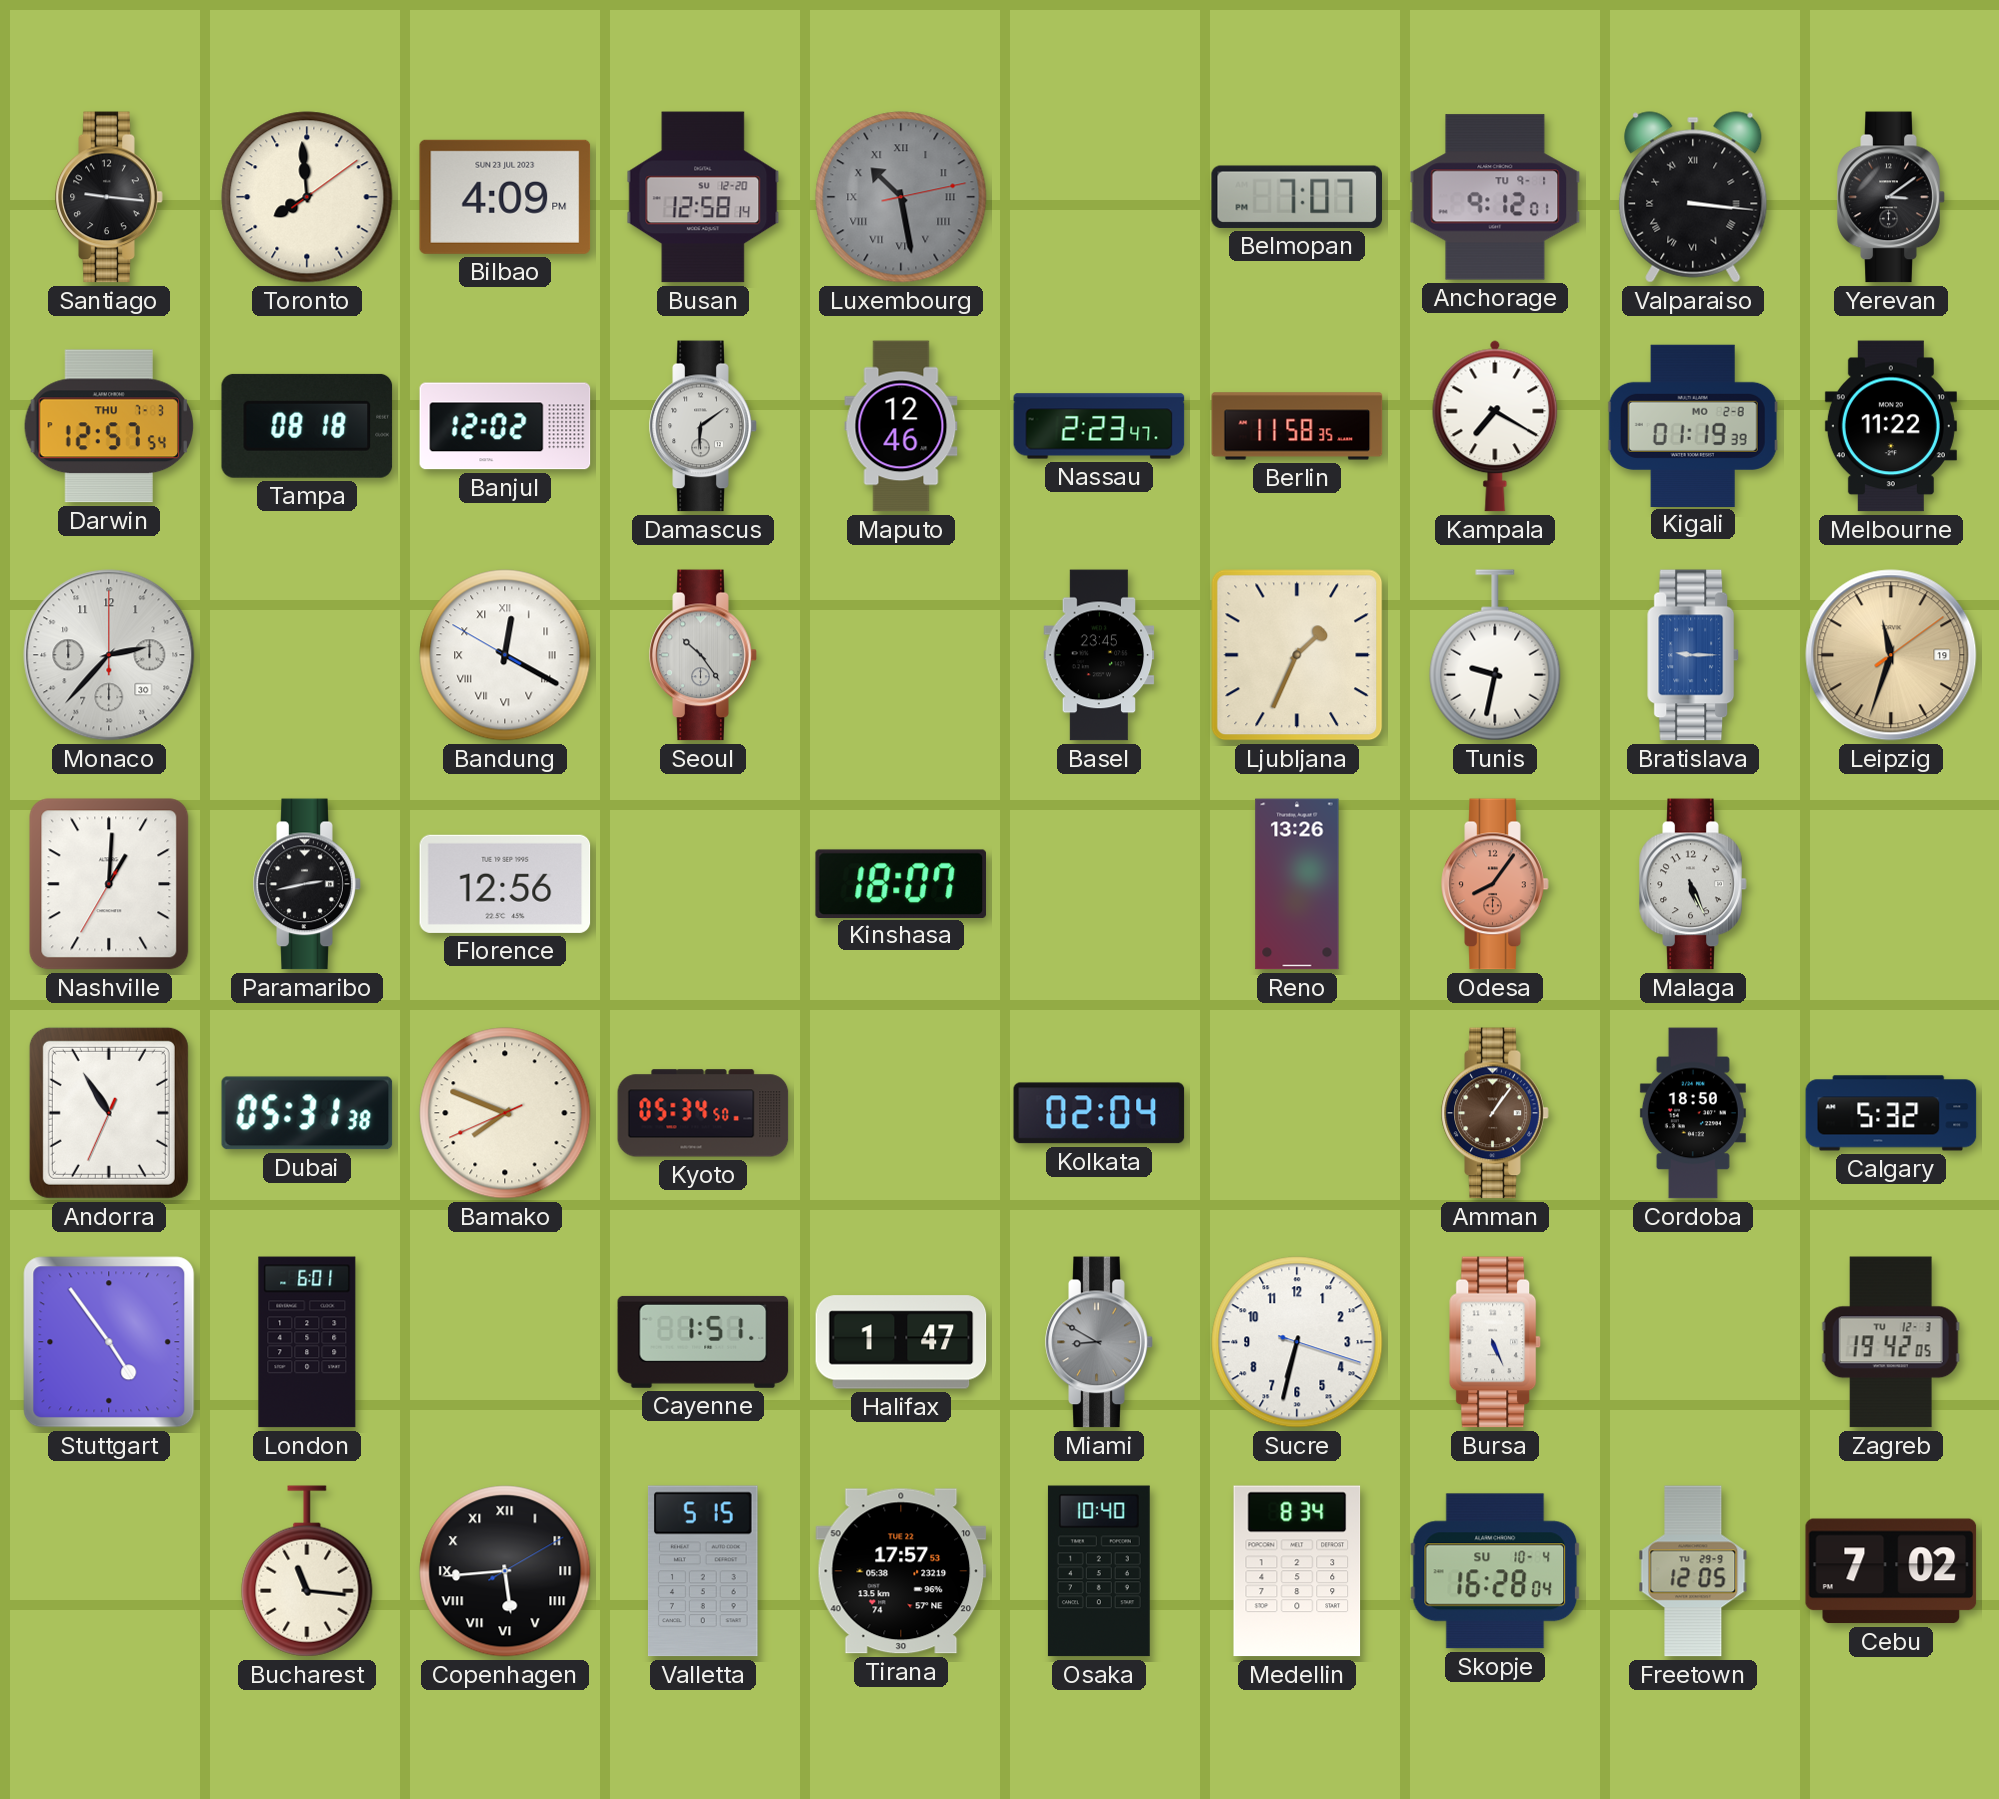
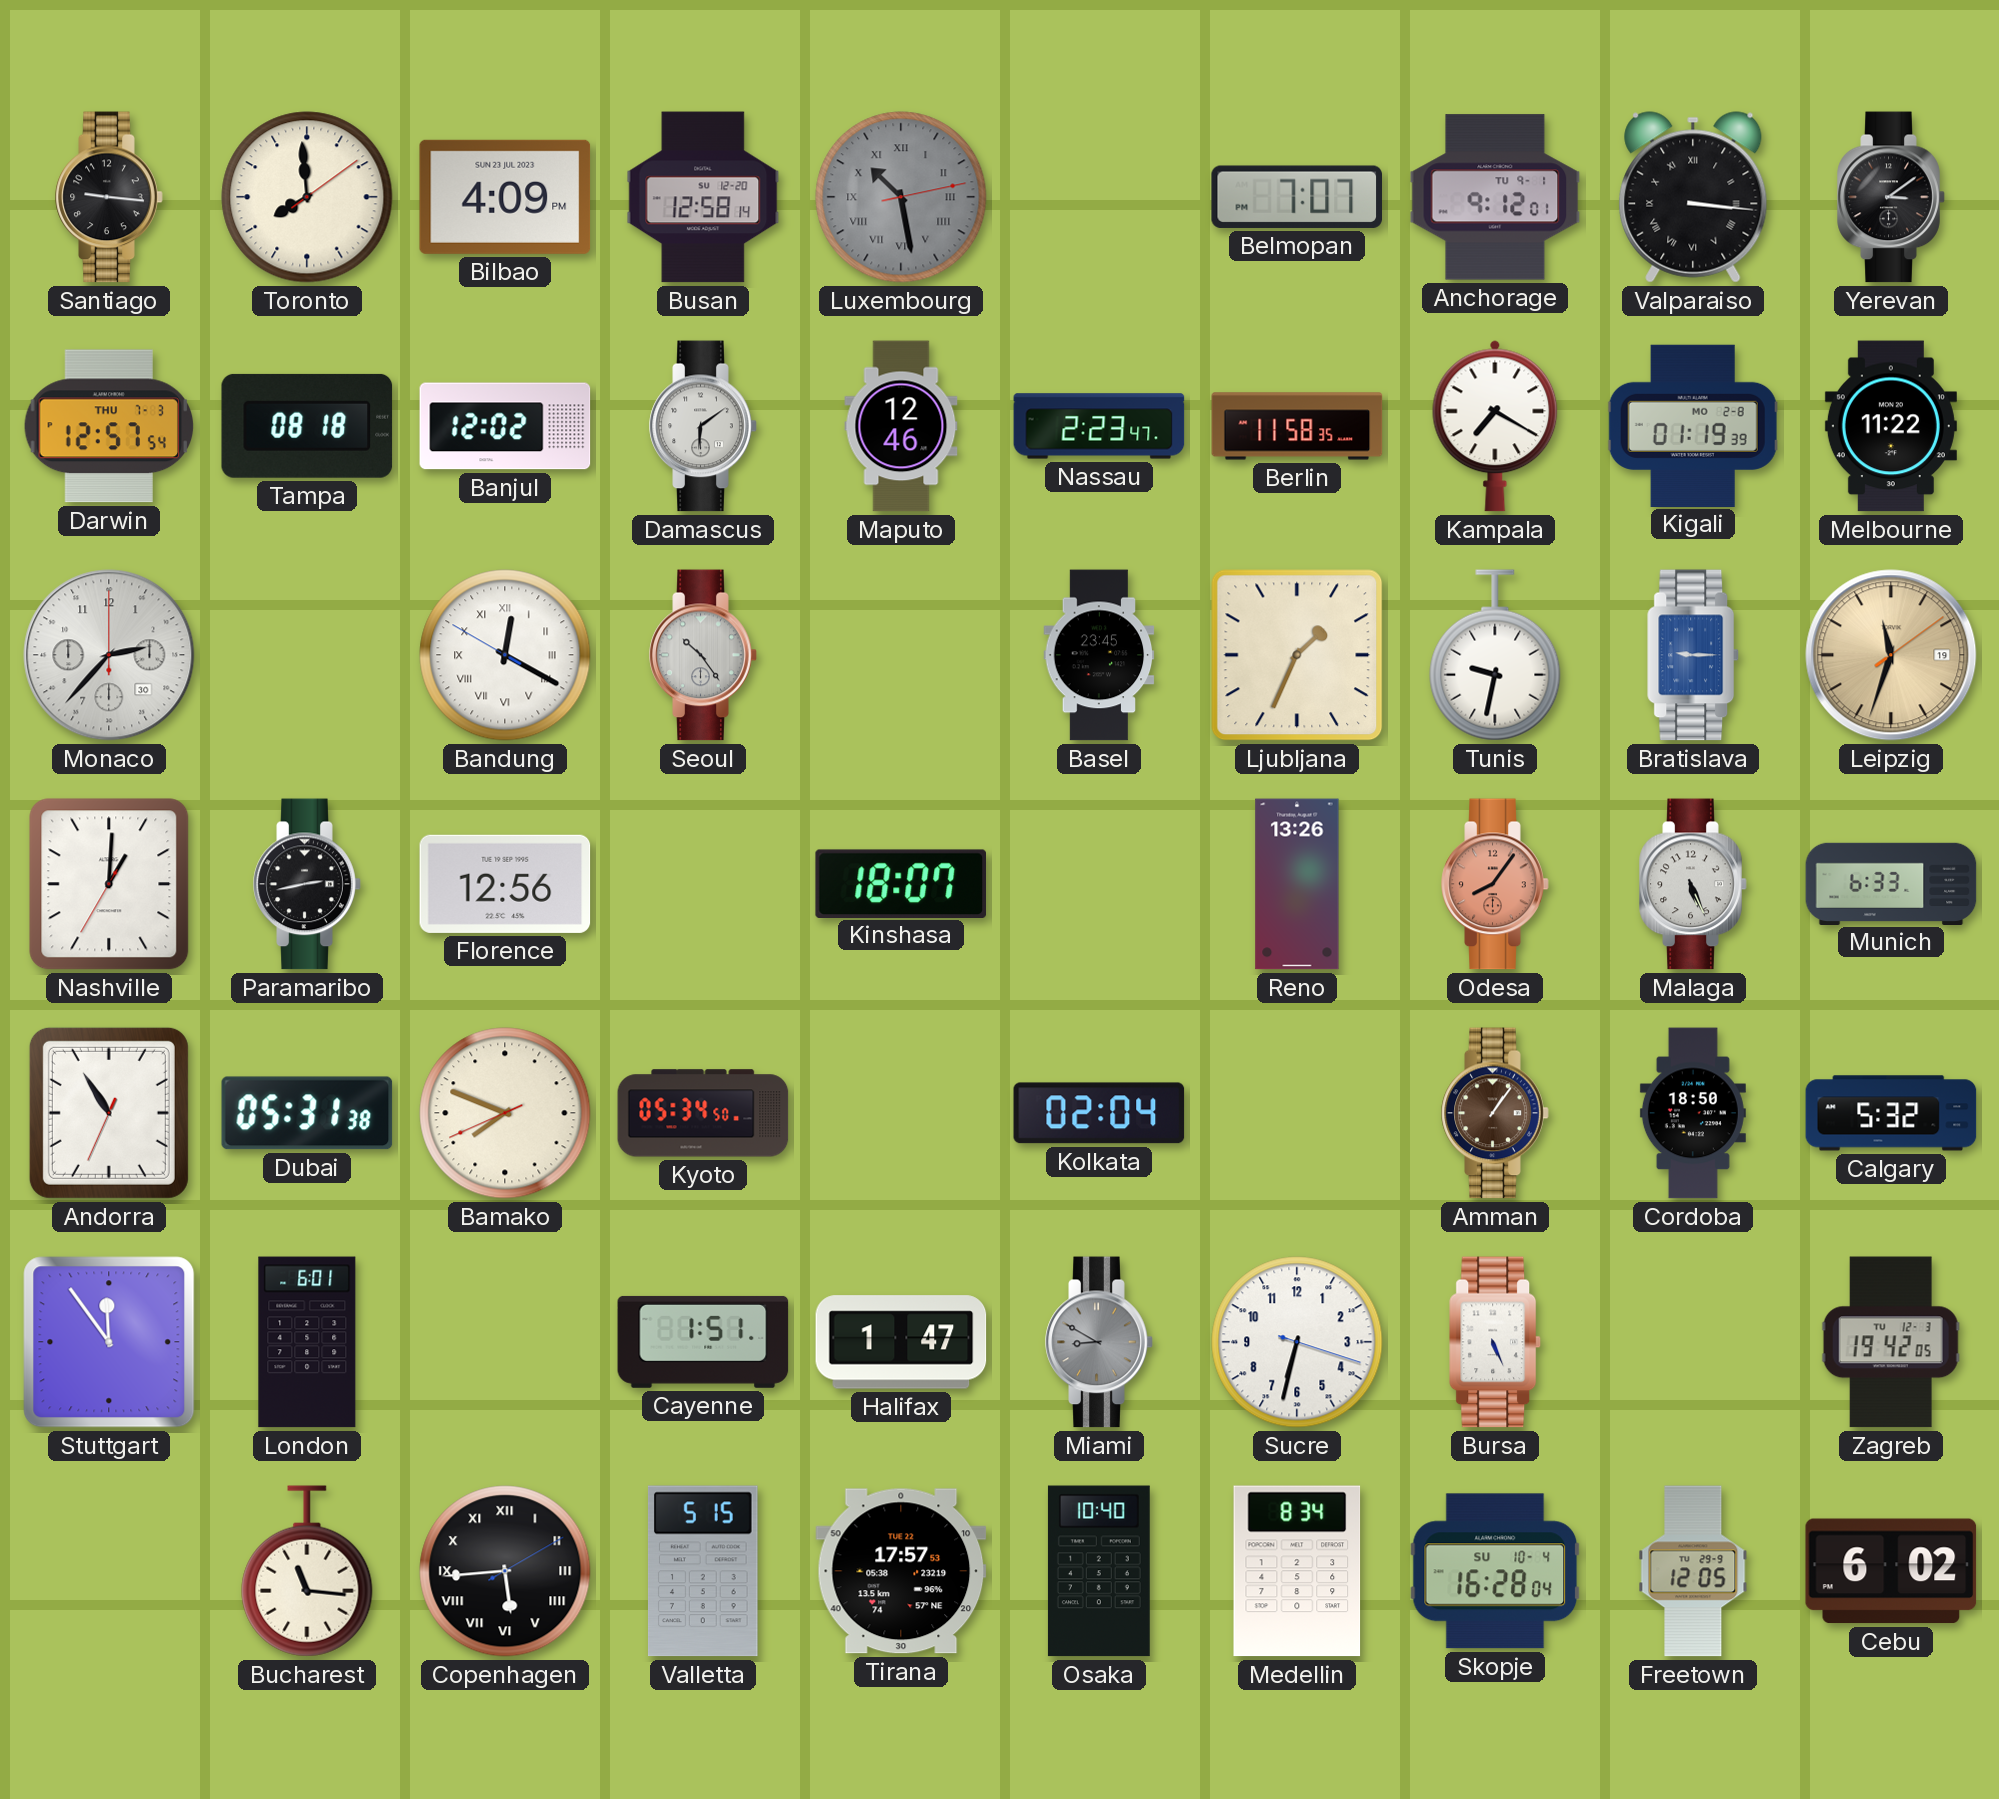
Munich: none -> 6:33
Stuttgart: 4:54 -> 11:54
Cebu: 7:02 -> 6:02
